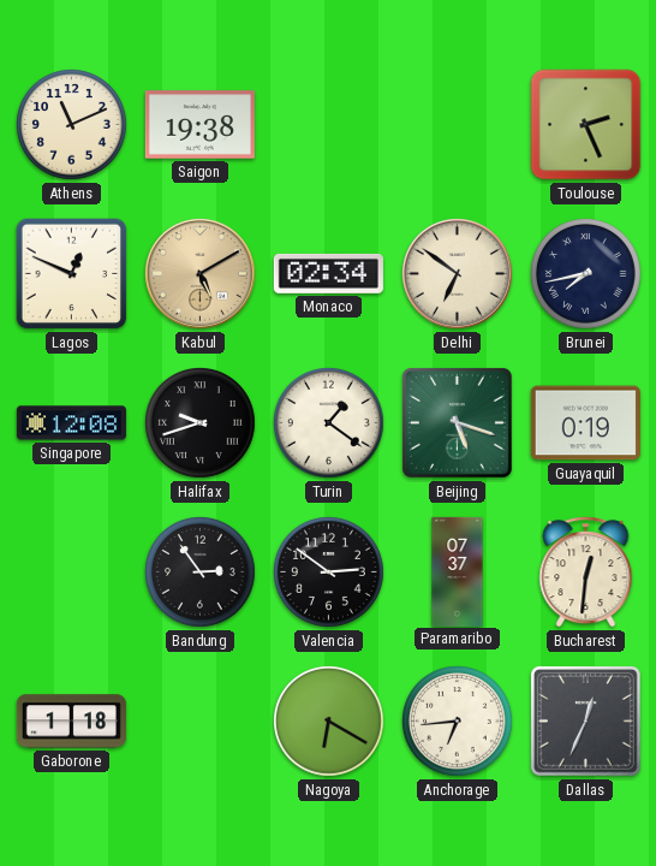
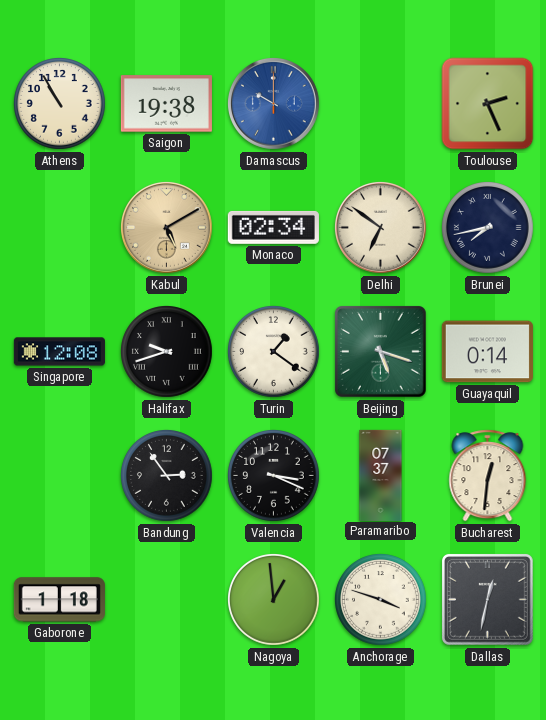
Athens: 11:11 -> 10:55
Damascus: none -> 10:00
Lagos: 12:49 -> none
Guayaquil: 0:19 -> 0:14
Valencia: 2:51 -> 3:19
Nagoya: 6:20 -> 12:59
Anchorage: 6:44 -> 3:48
Dallas: 12:34 -> 12:32
